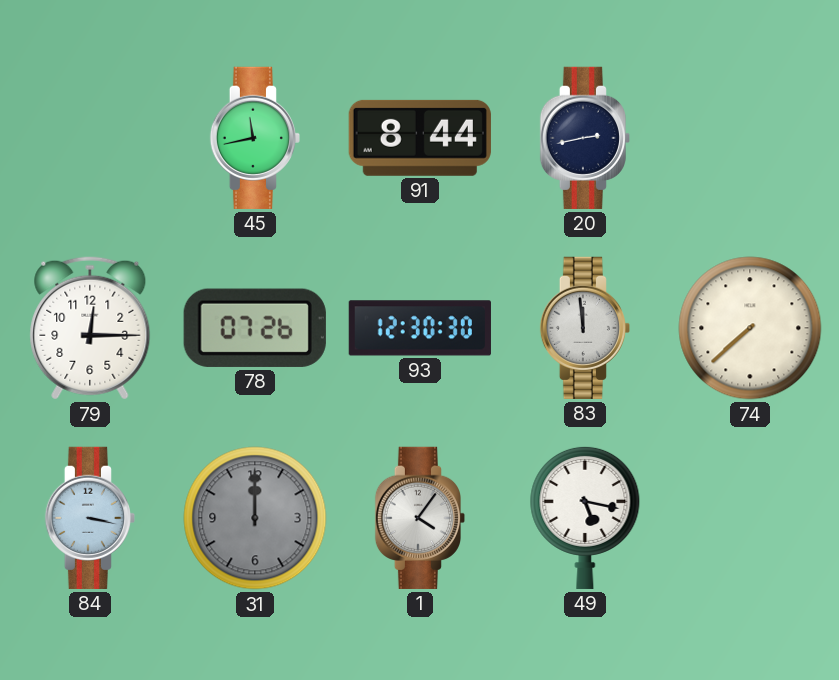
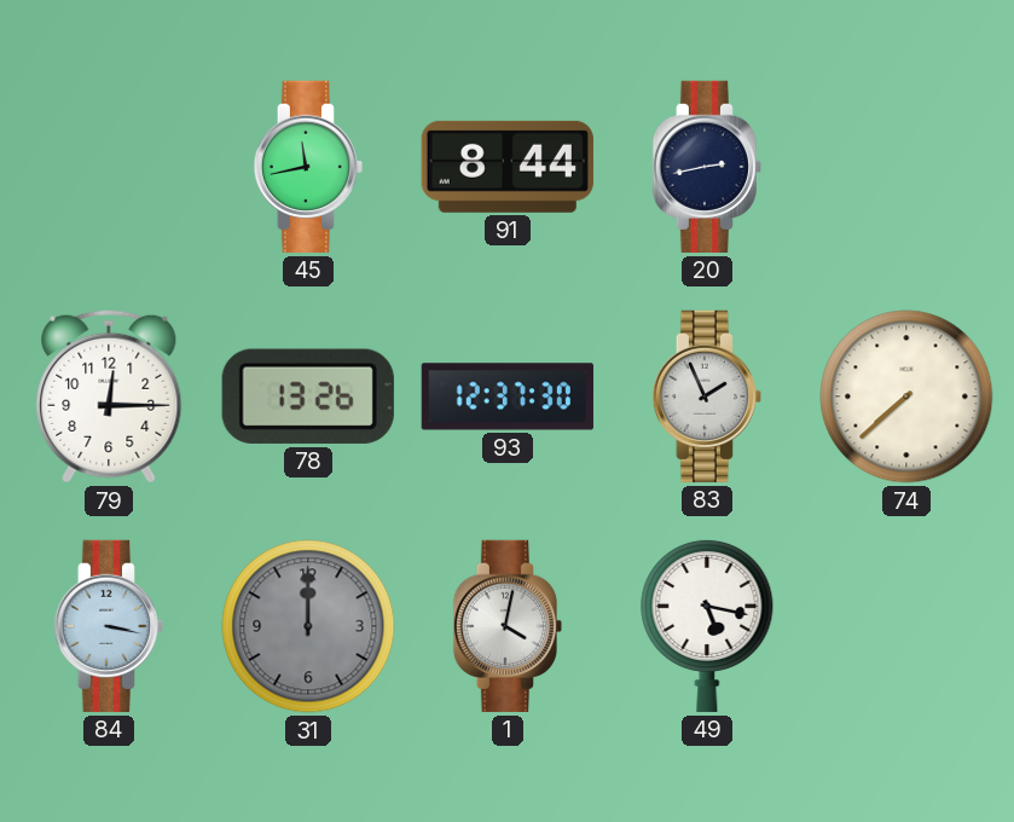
78: 07:26 -> 13:26
93: 12:30 -> 12:37
83: 11:59 -> 1:56
1: 4:06 -> 4:02
